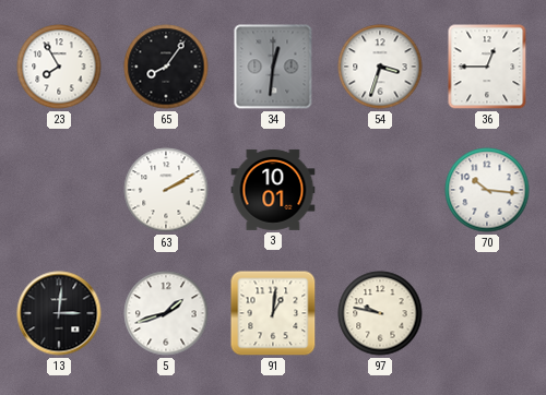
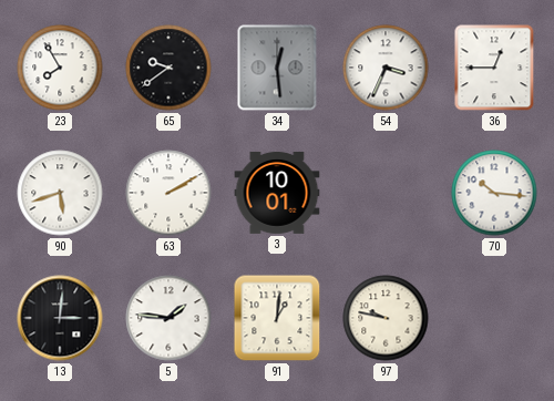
65: 8:06 -> 9:39
34: 12:31 -> 12:29
54: 3:33 -> 3:34
90: none -> 5:42
5: 1:42 -> 1:46
